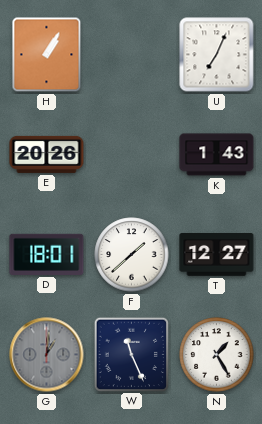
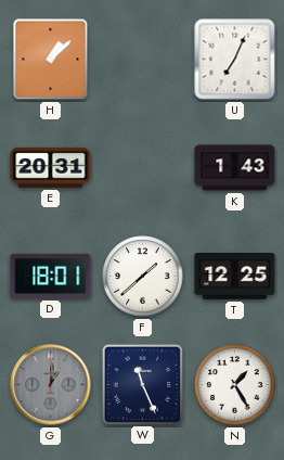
H: 1:05 -> 1:08
E: 20:26 -> 20:31
T: 12:27 -> 12:25
